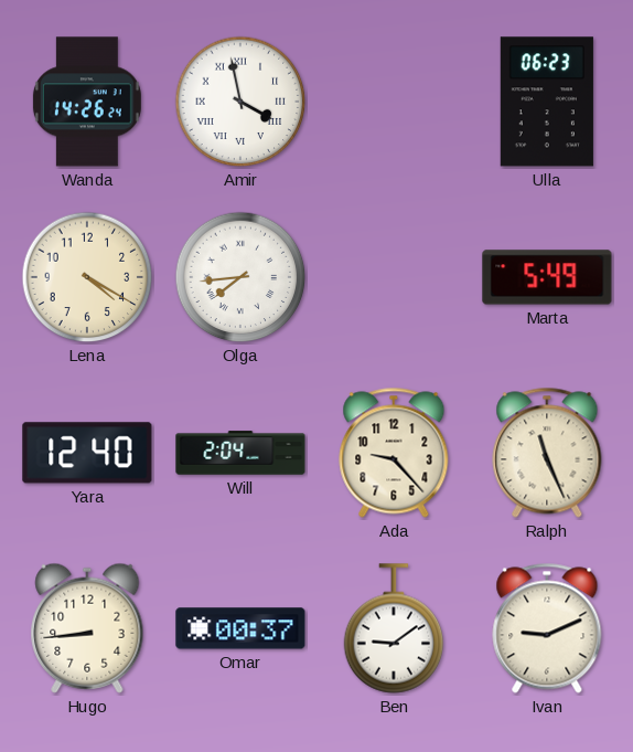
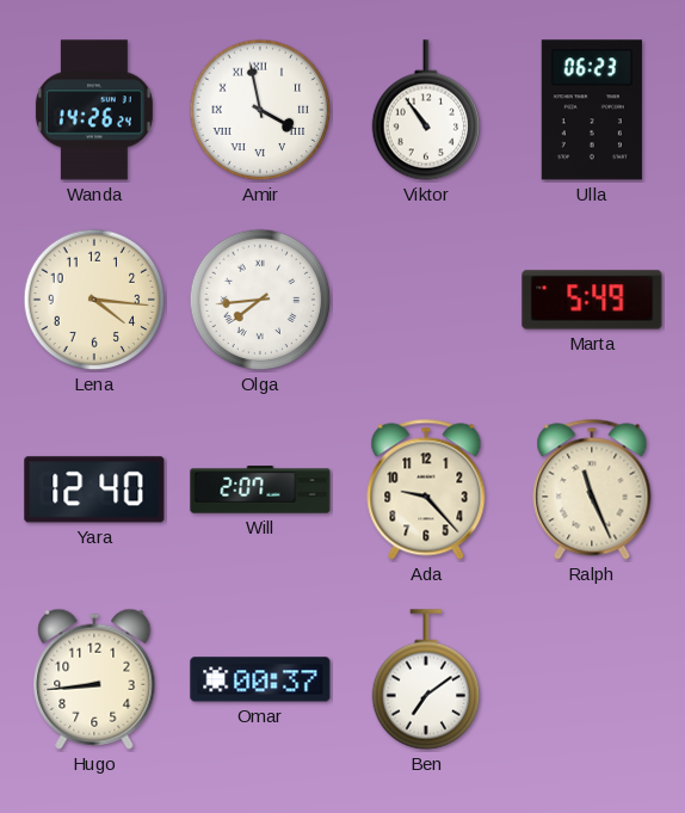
Viktor: none -> 10:54
Lena: 4:20 -> 4:16
Will: 2:04 -> 2:07
Ben: 9:09 -> 7:09
Ivan: 9:11 -> none
